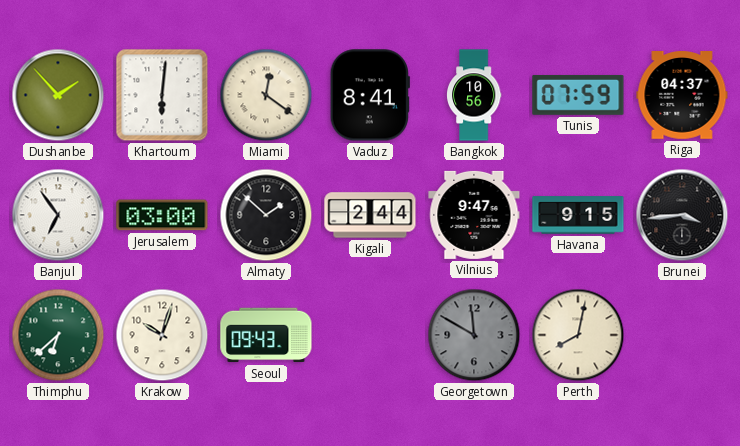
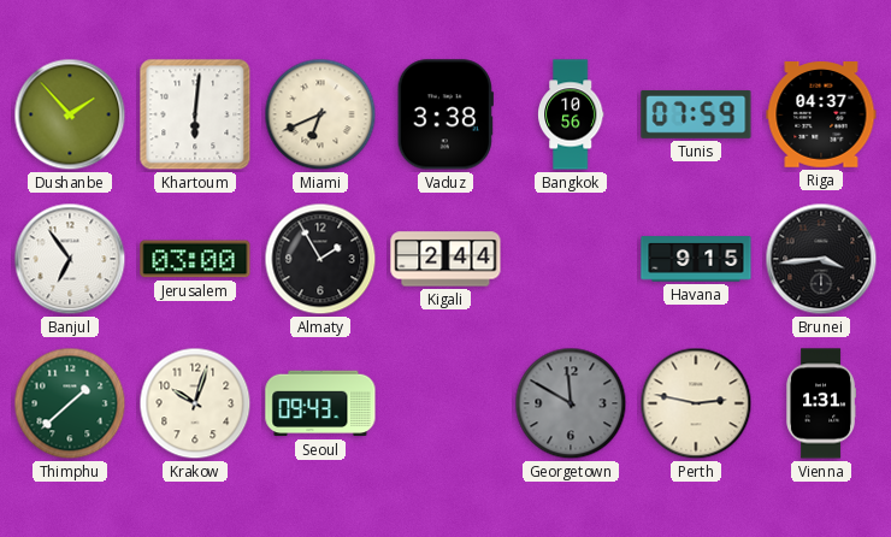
Miami: 12:21 -> 6:41
Vaduz: 8:41 -> 3:38
Almaty: 1:52 -> 1:55
Vilnius: 9:47 -> none
Thimphu: 6:38 -> 1:38
Perth: 8:02 -> 2:47
Vienna: none -> 1:31
